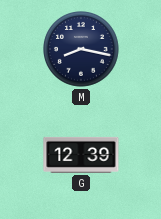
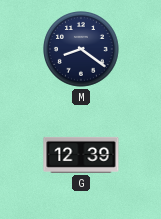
M: 8:17 -> 8:21
